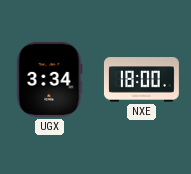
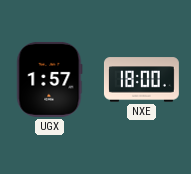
UGX: 3:34 -> 1:57
